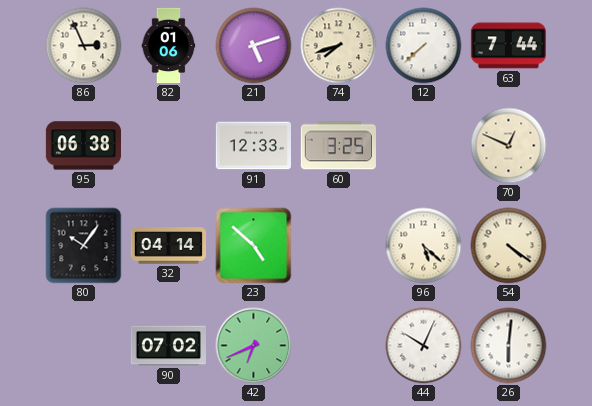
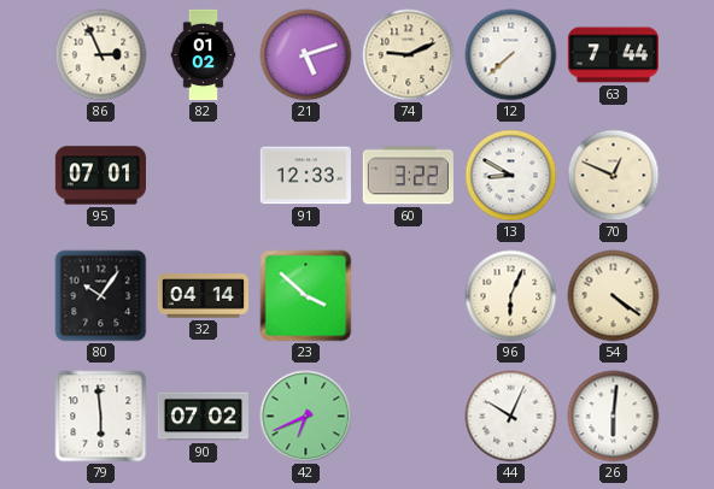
82: 01:06 -> 01:02
74: 7:42 -> 9:11
95: 06:38 -> 07:01
60: 3:25 -> 3:22
13: none -> 8:50
23: 4:52 -> 3:52
96: 5:22 -> 6:04
79: none -> 5:59
